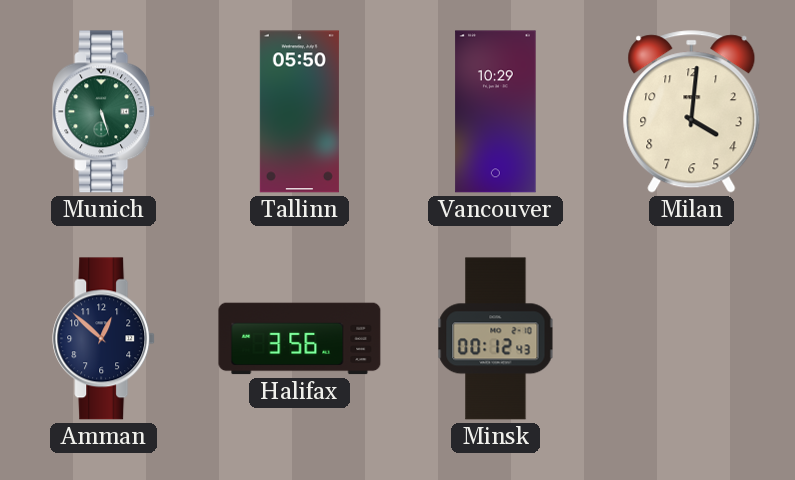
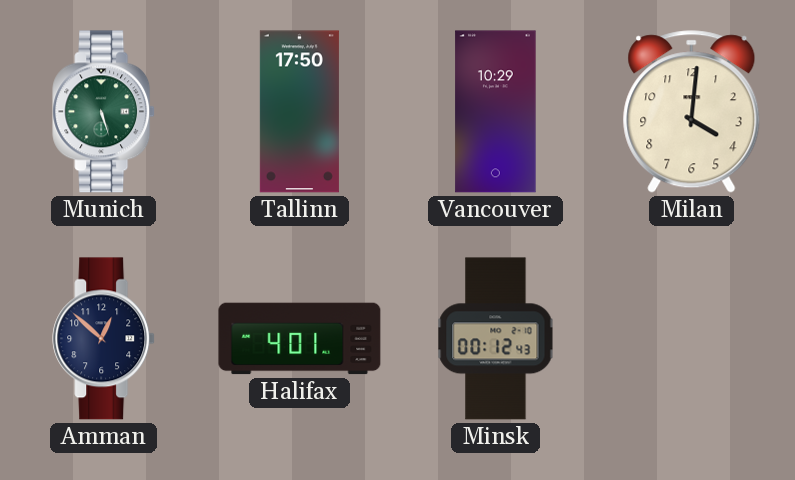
Tallinn: 05:50 -> 17:50
Halifax: 3:56 -> 4:01
